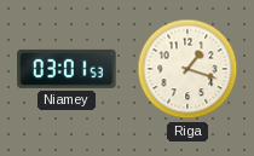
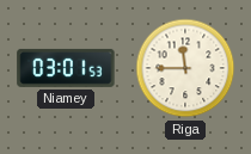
Riga: 1:18 -> 11:45
